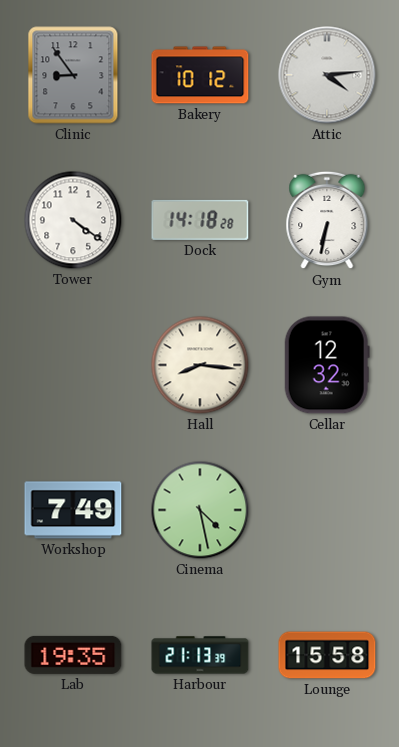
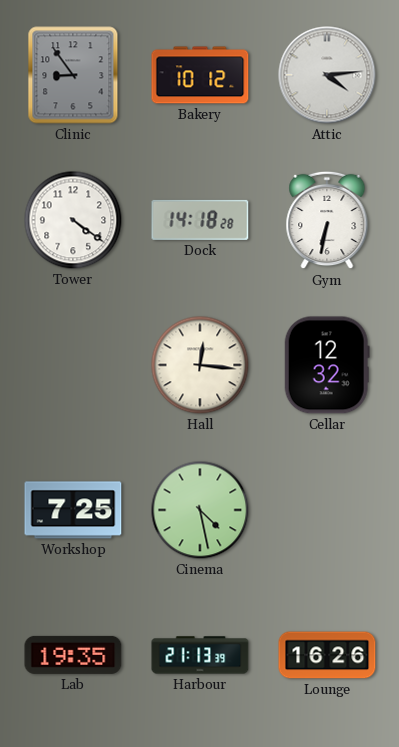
Hall: 8:16 -> 12:16
Workshop: 7:49 -> 7:25
Lounge: 15:58 -> 16:26
